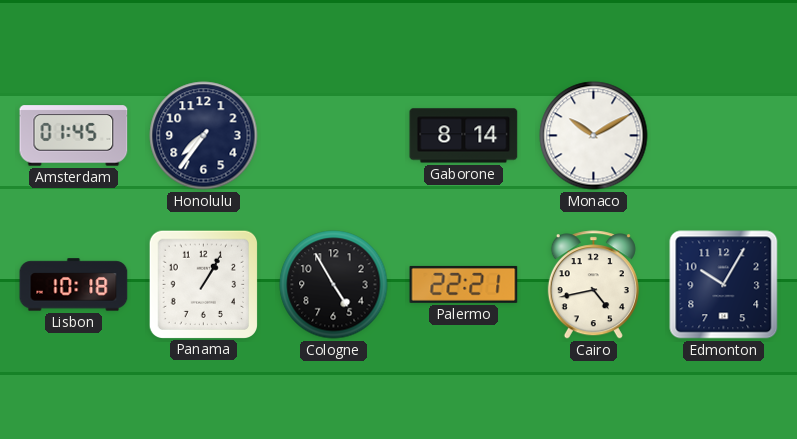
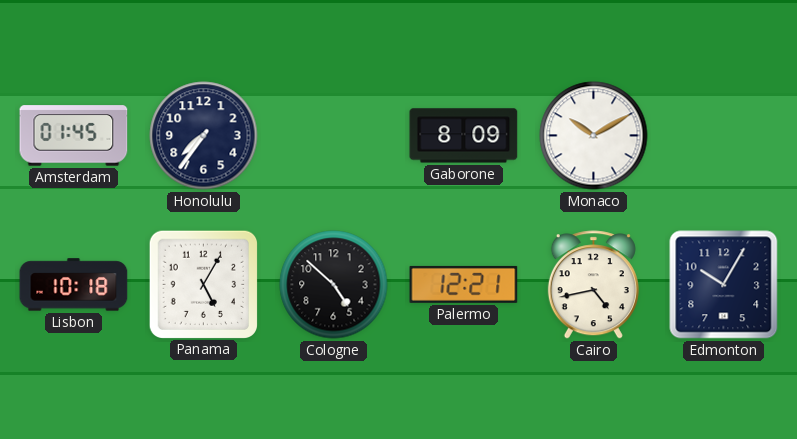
Gaborone: 8:14 -> 8:09
Panama: 1:05 -> 5:05
Cologne: 4:55 -> 4:52
Palermo: 22:21 -> 12:21
